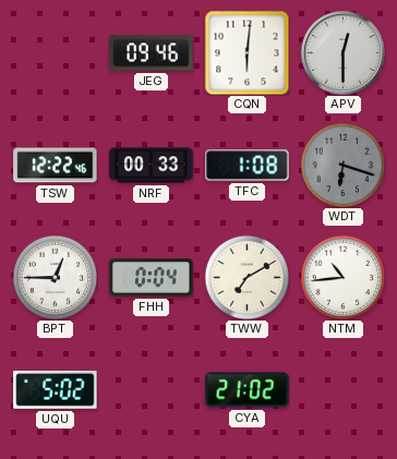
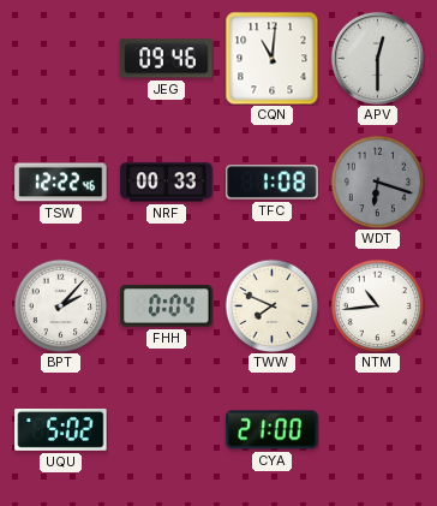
CQN: 6:01 -> 11:01
BPT: 12:45 -> 2:07
TWW: 7:10 -> 7:49
CYA: 21:02 -> 21:00
